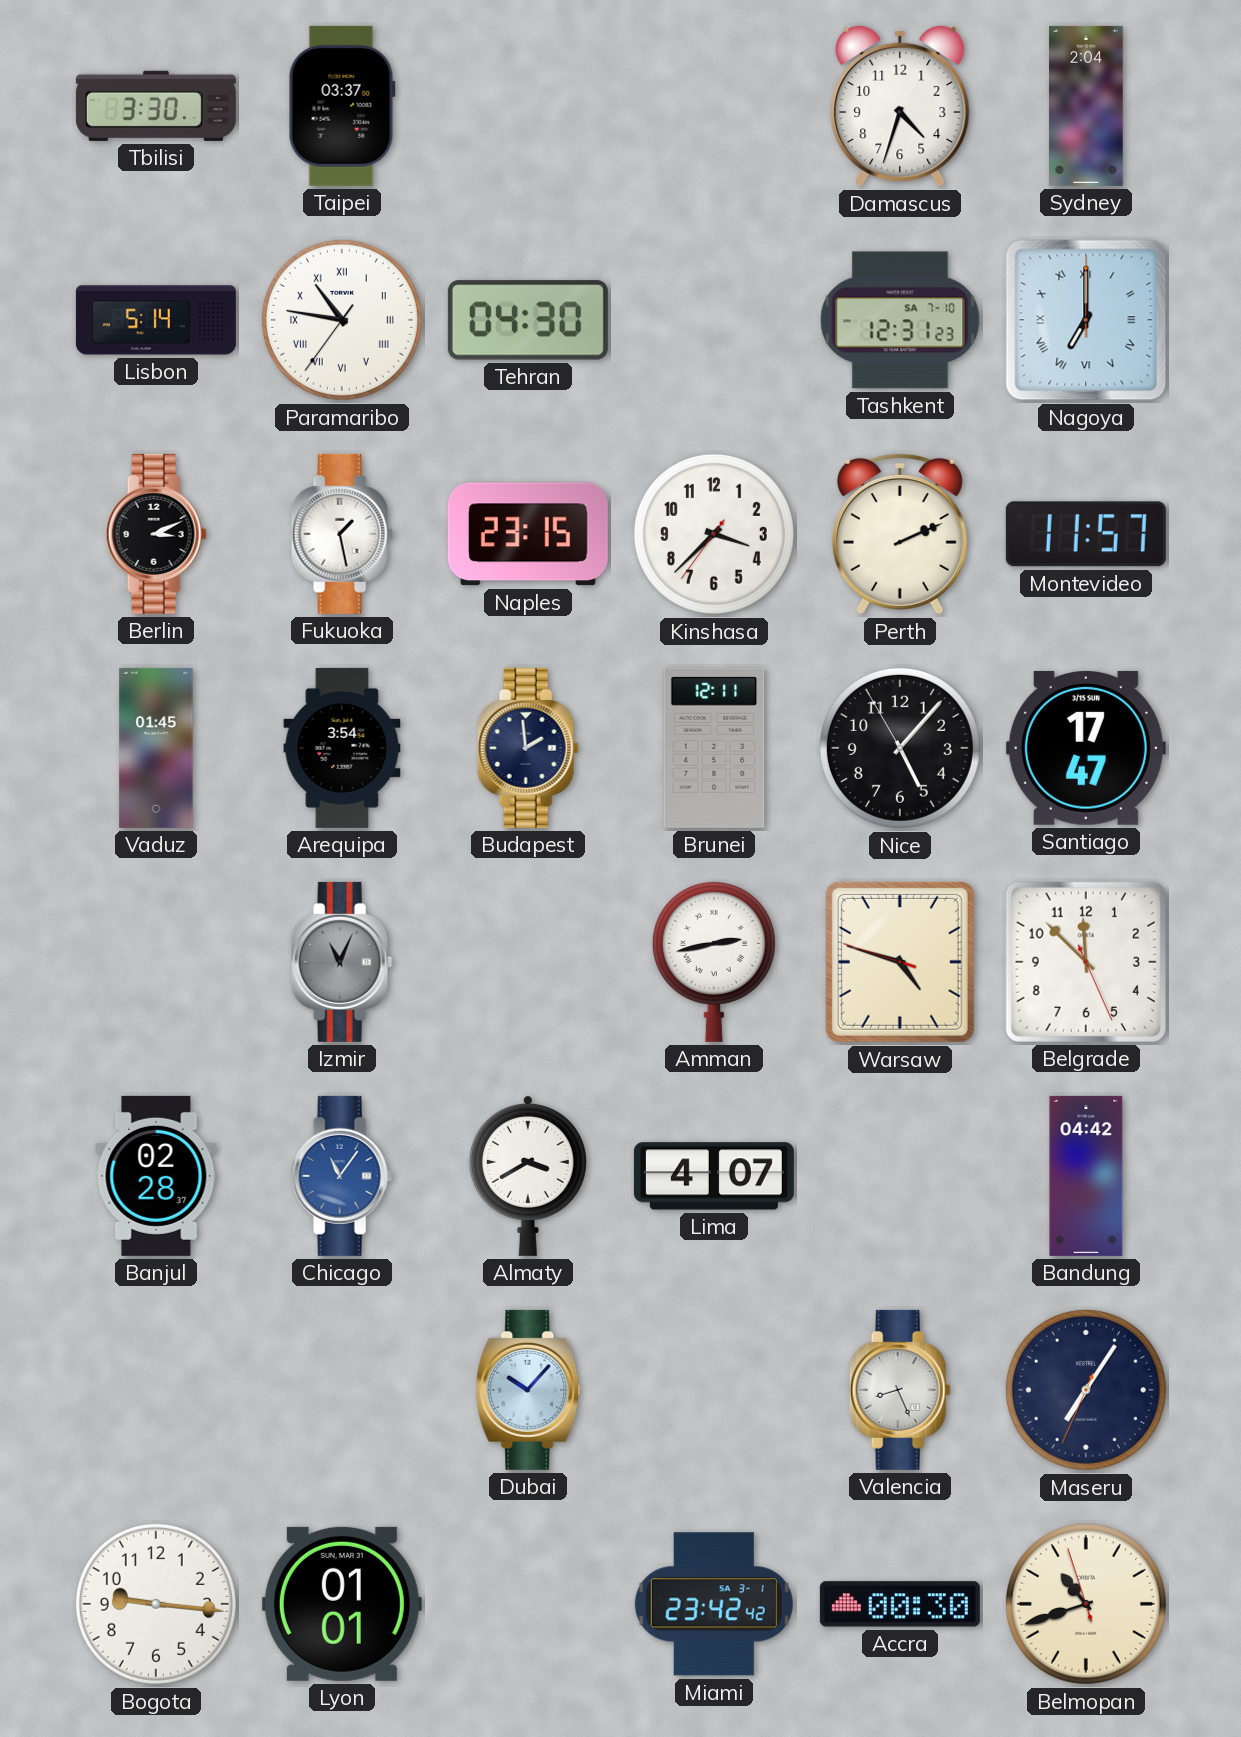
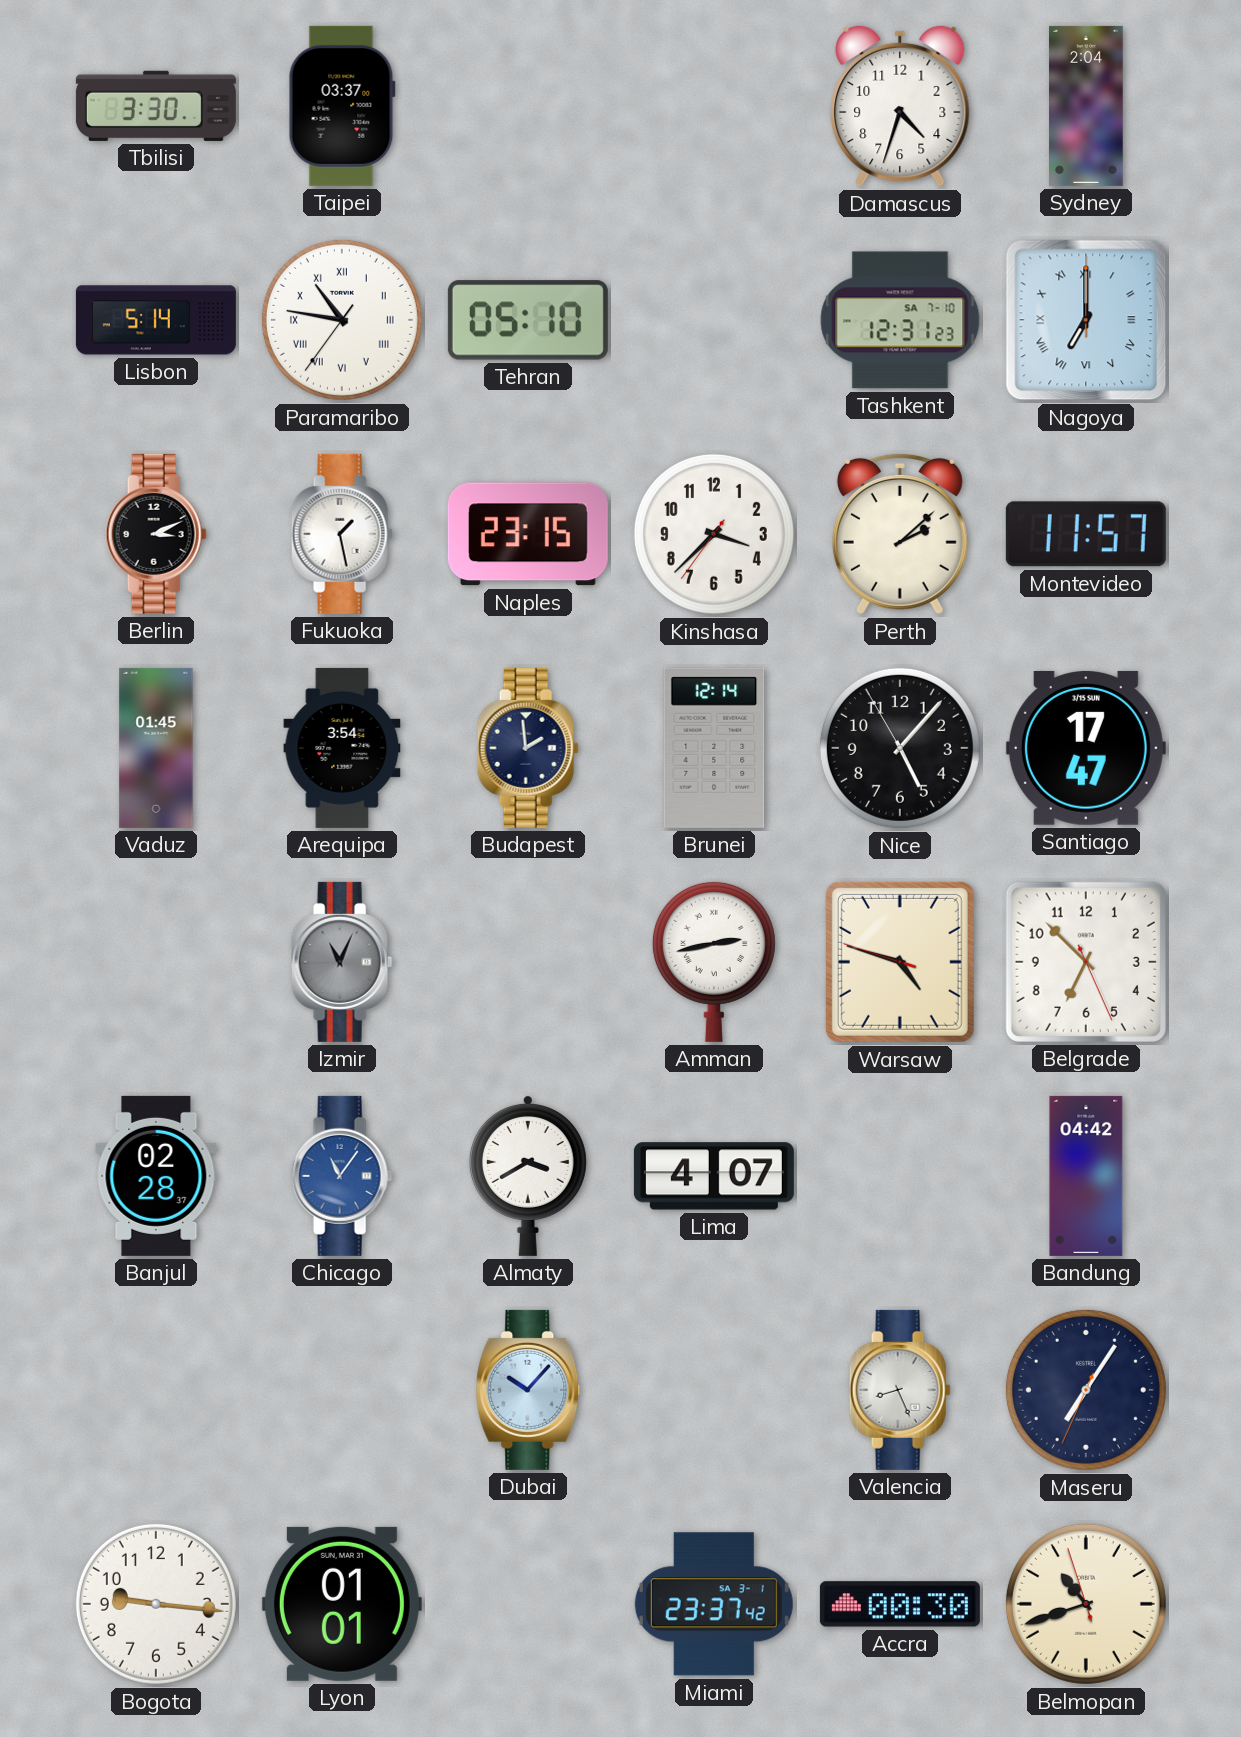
Tehran: 04:30 -> 05:10
Perth: 2:11 -> 2:08
Brunei: 12:11 -> 12:14
Belgrade: 11:52 -> 6:52
Miami: 23:42 -> 23:37
